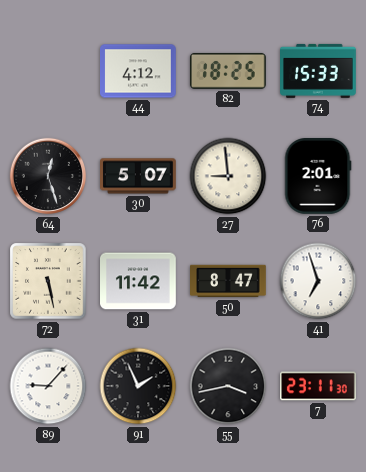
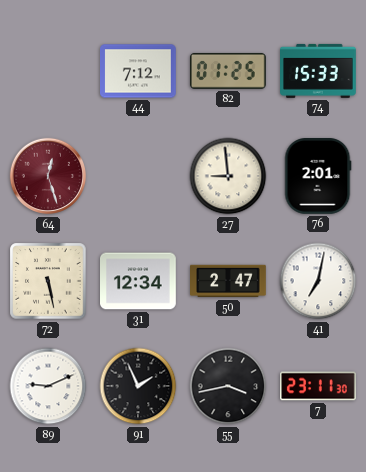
44: 4:12 -> 7:12
82: 18:25 -> 01:25
64 dial: black -> burgundy
30: 5:07 -> none
31: 11:42 -> 12:34
50: 8:47 -> 2:47
41: 6:57 -> 7:02
89: 9:07 -> 9:11
